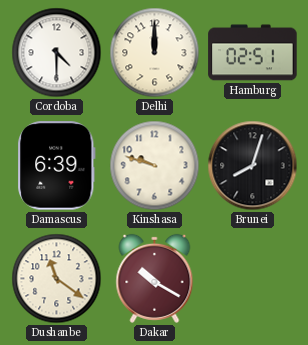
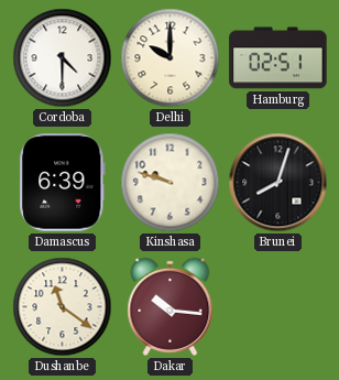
Delhi: 12:00 -> 10:00
Dakar: 10:20 -> 10:16
